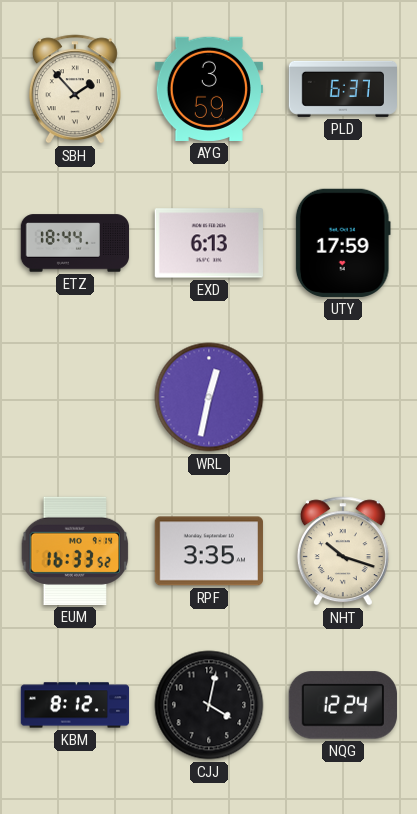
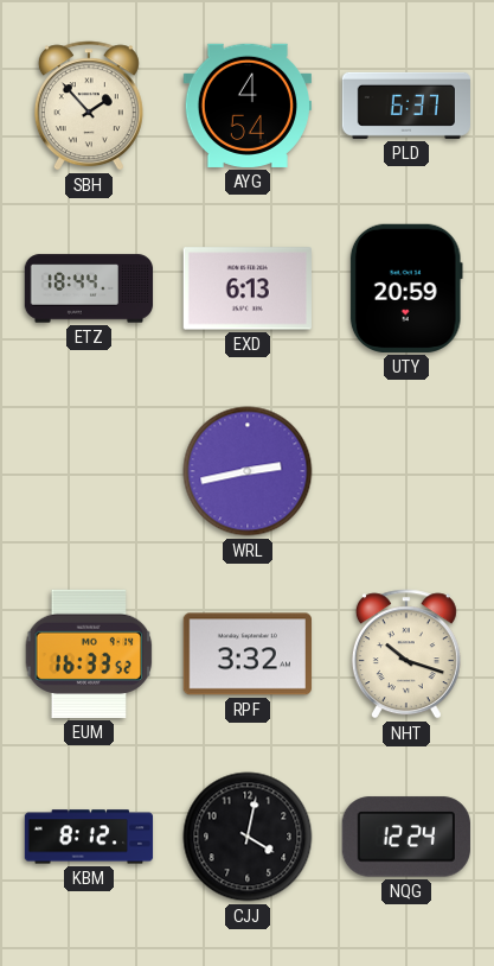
AYG: 3:59 -> 4:54
UTY: 17:59 -> 20:59
WRL: 12:32 -> 2:43
RPF: 3:35 -> 3:32
